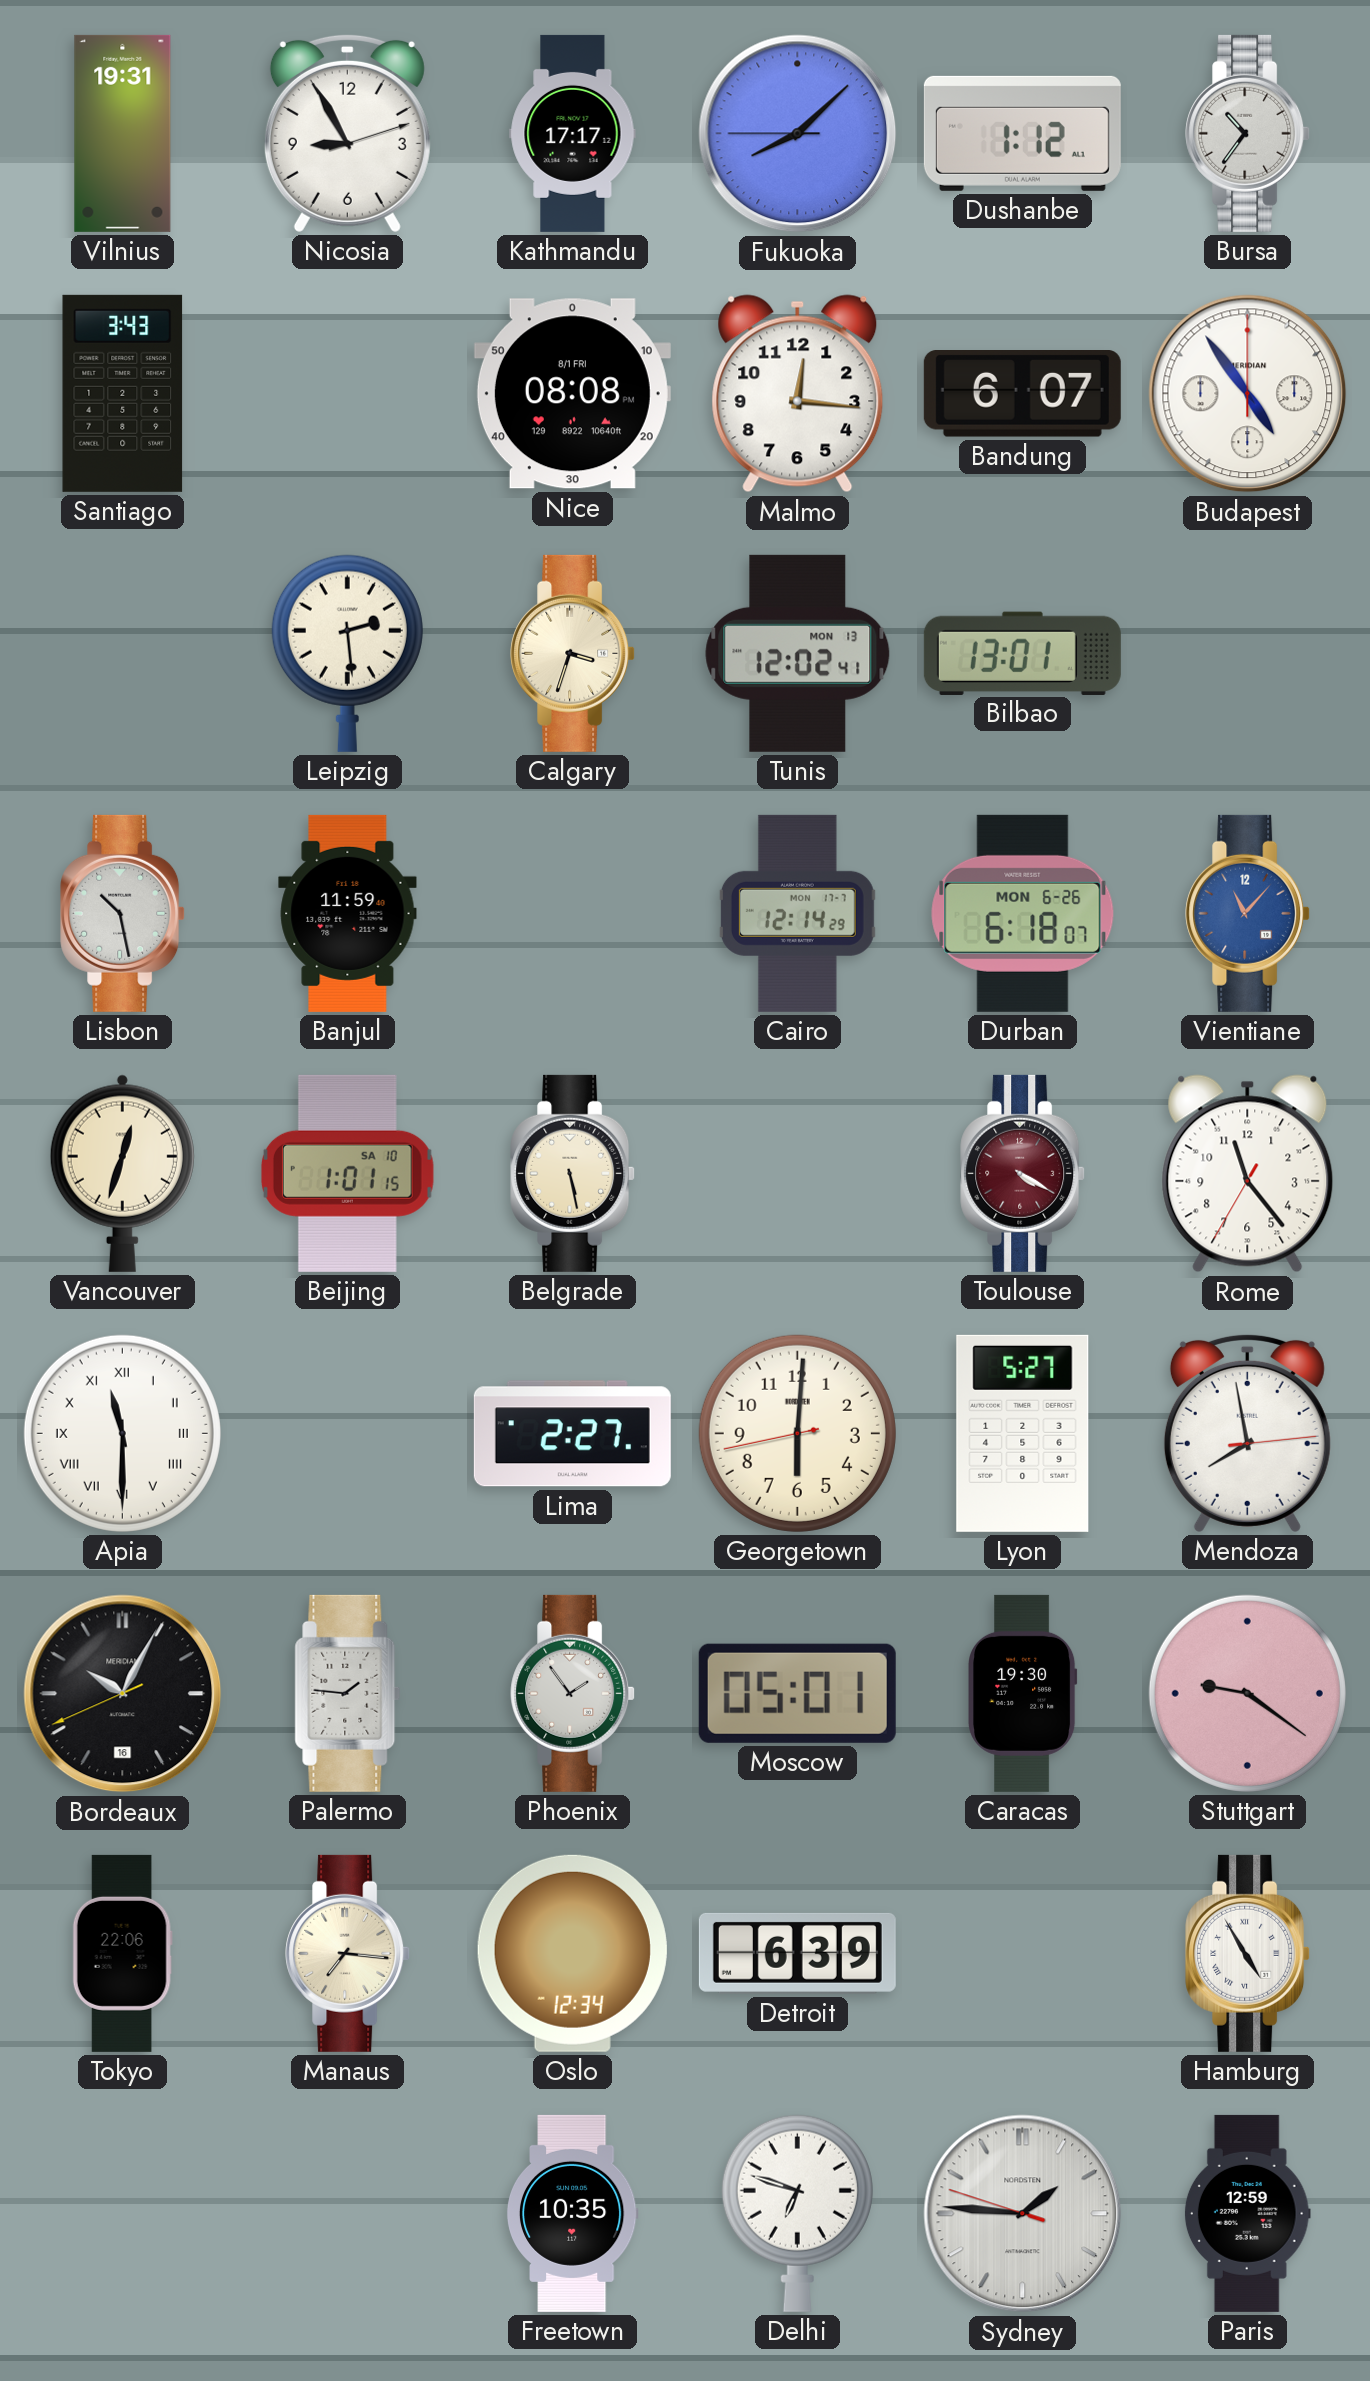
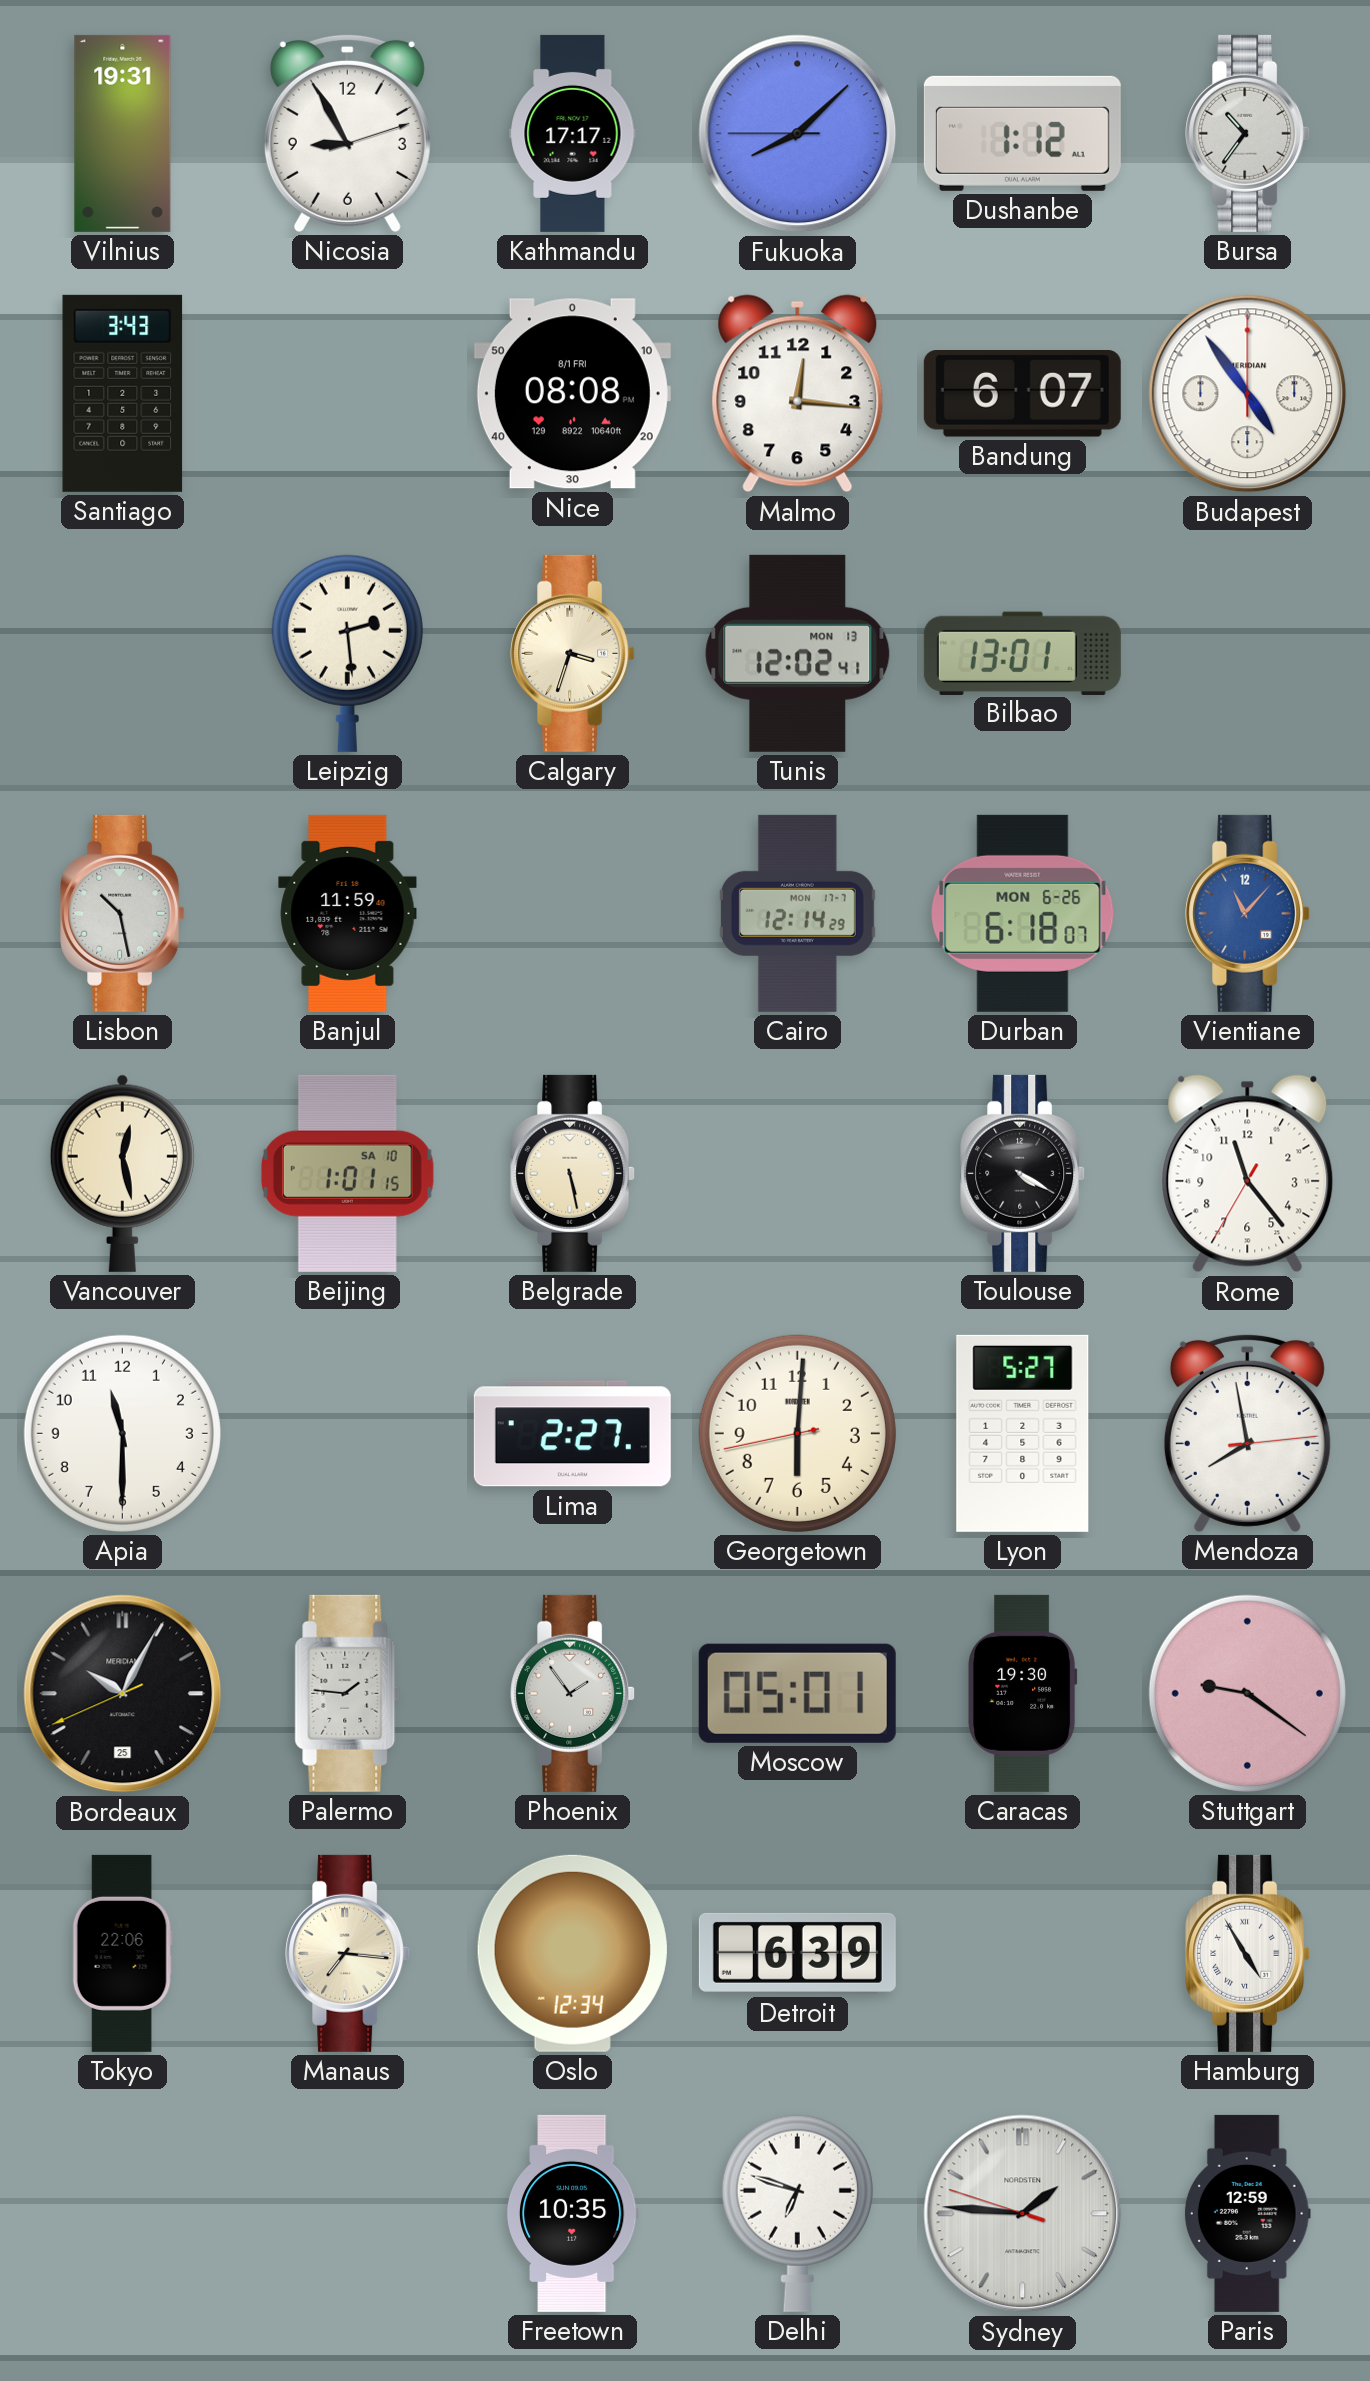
Vancouver: 12:33 -> 12:28
Toulouse dial: burgundy -> black
Apia numerals: Roman -> Arabic
Bordeaux date: 16 -> 25
